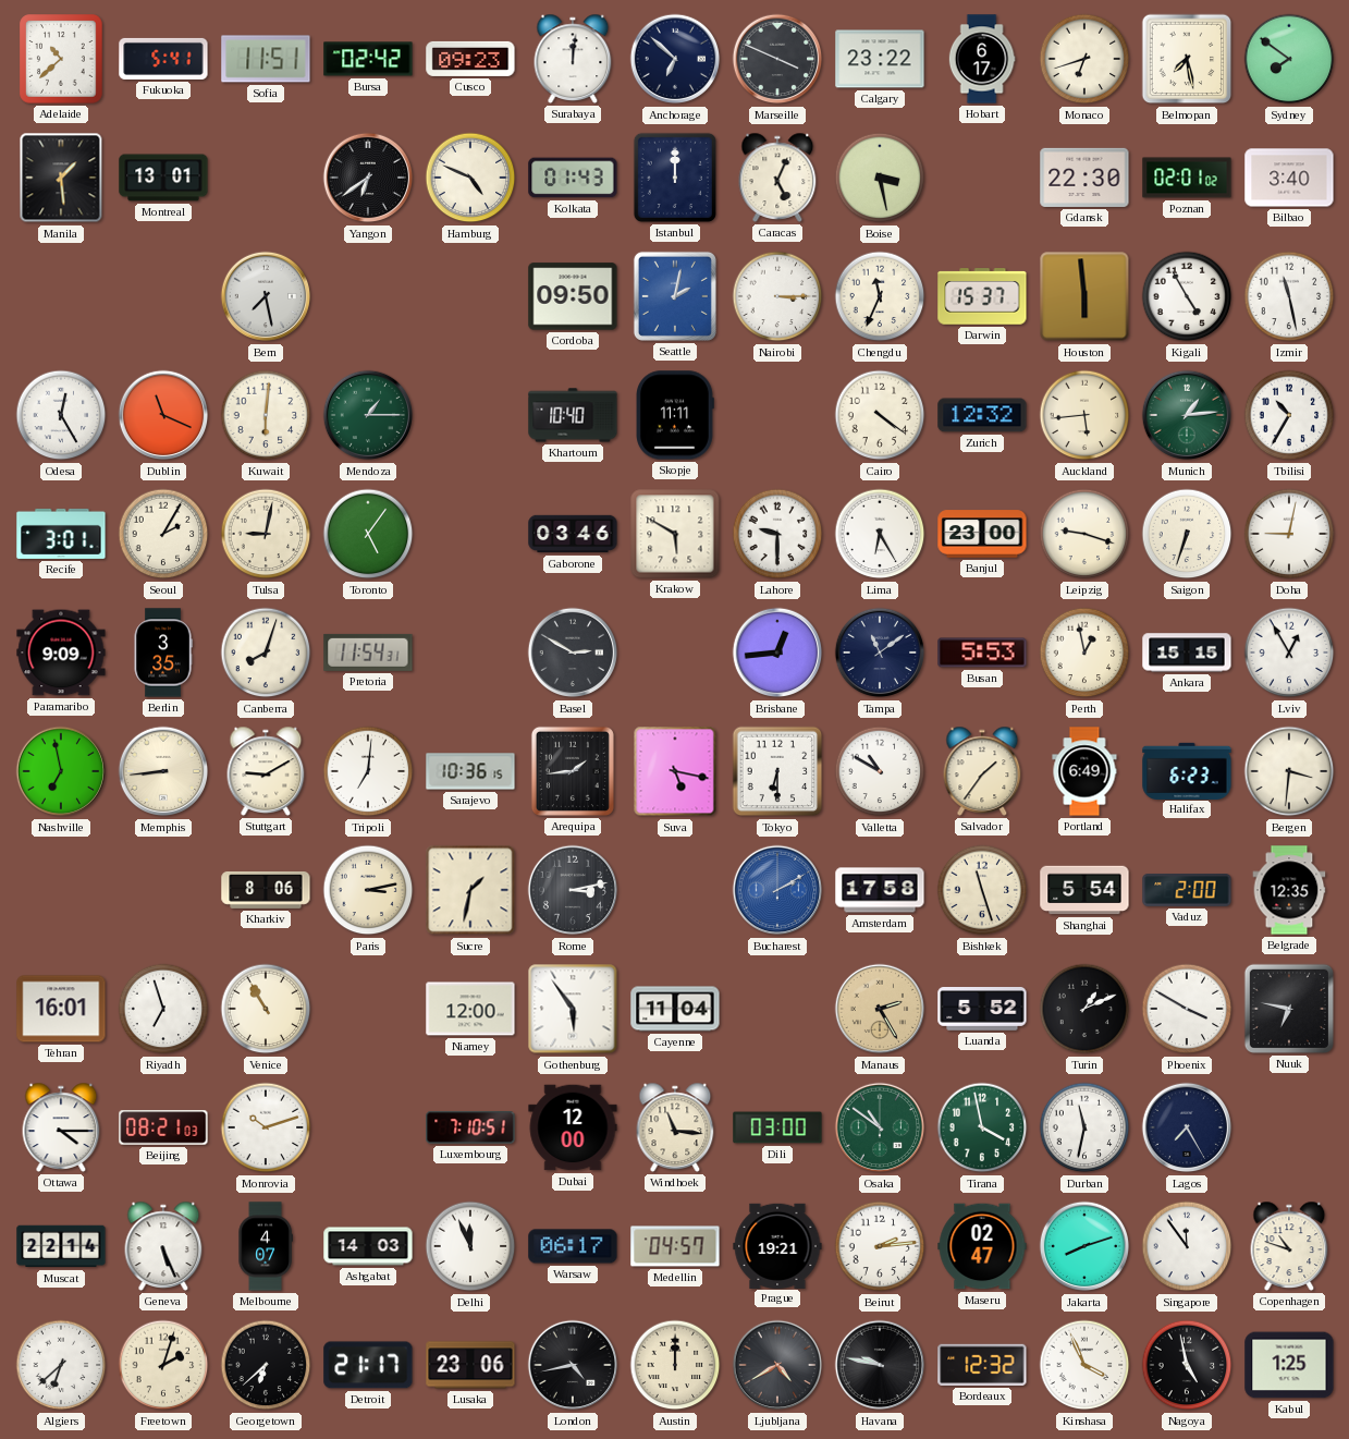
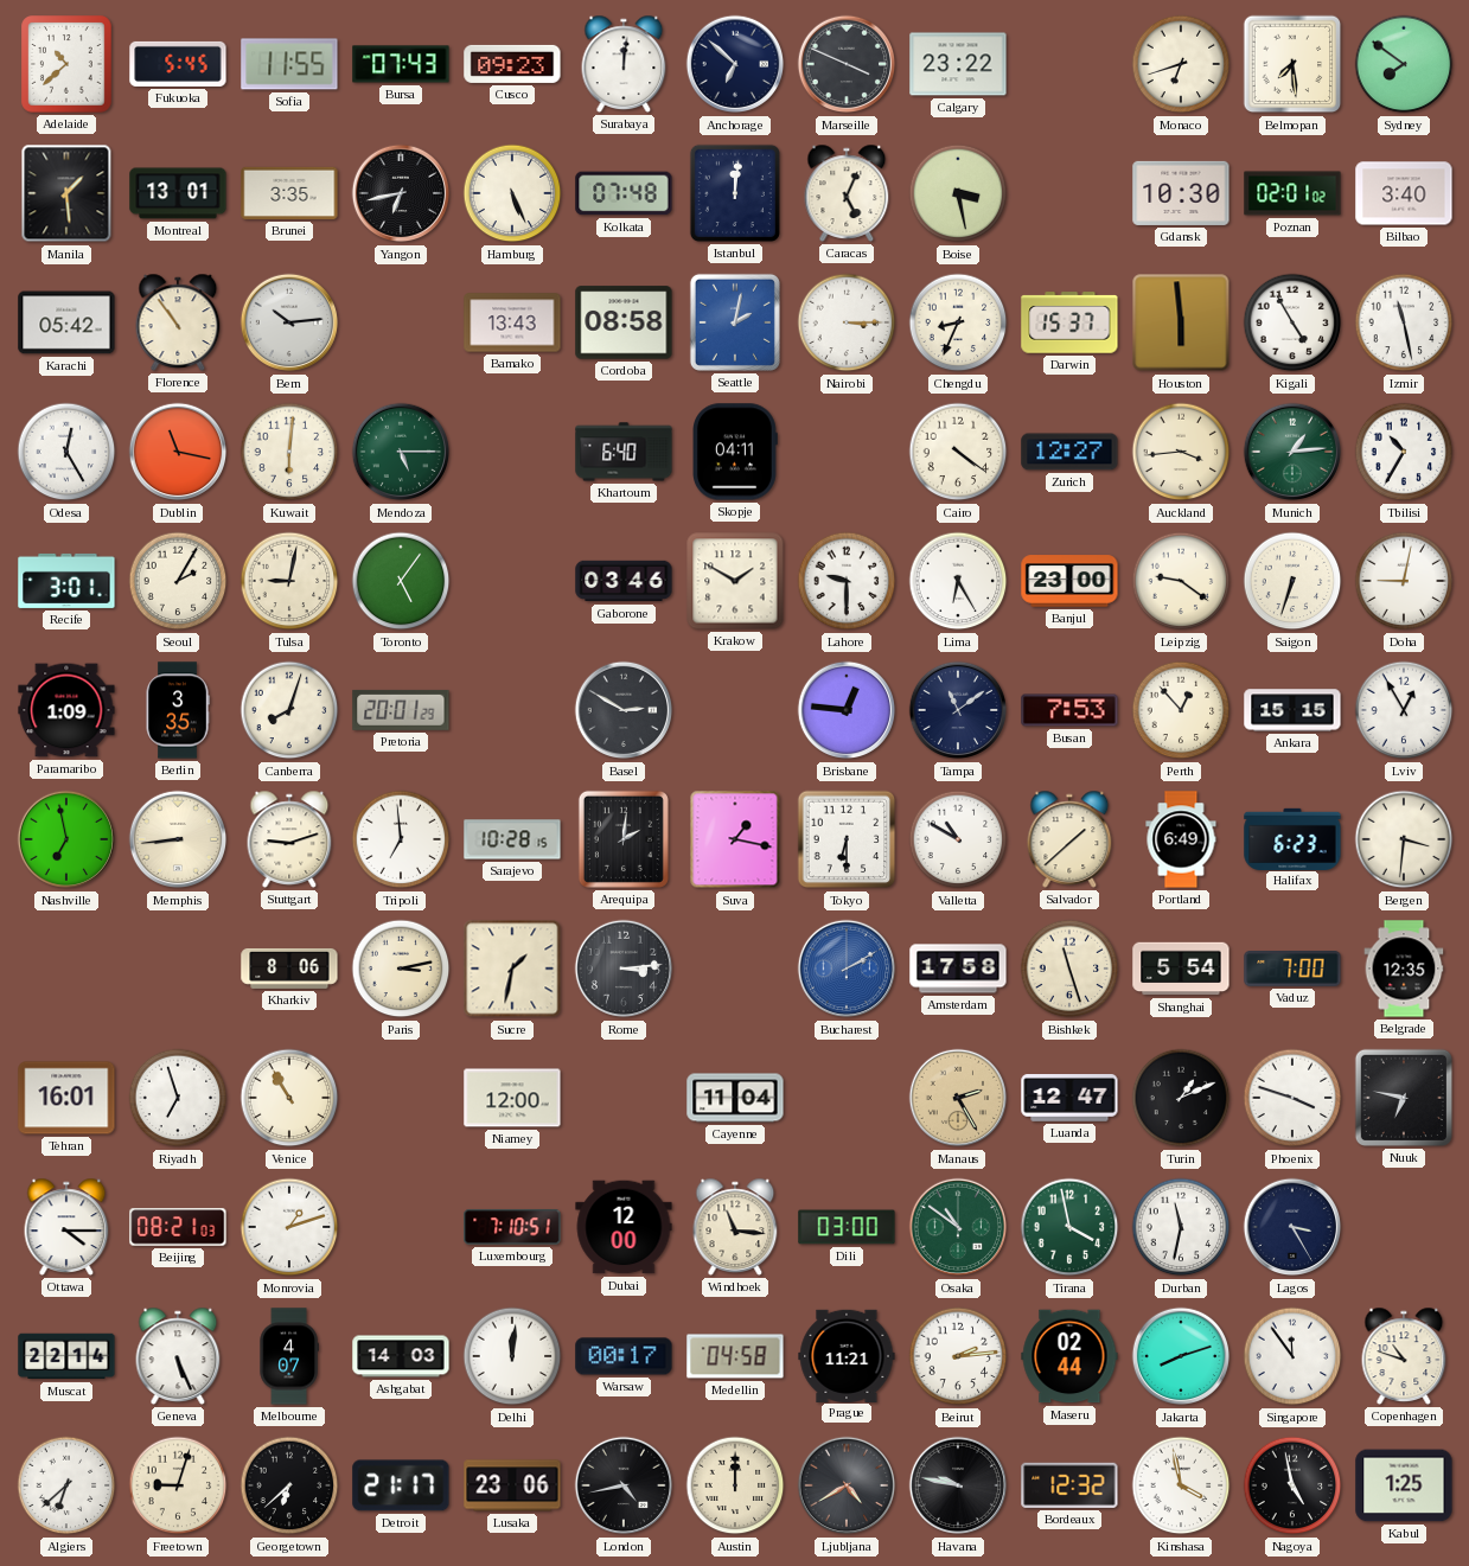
Fukuoka: 5:41 -> 5:45
Sofia: 11:51 -> 11:55
Bursa: 02:42 -> 07:43
Hobart: 6:17 -> none
Belmopan: 7:28 -> 7:29
Brunei: none -> 3:35
Yangon: 6:39 -> 6:43
Hamburg: 4:49 -> 5:26
Kolkata: 01:43 -> 07:48
Istanbul: 12:00 -> 12:01
Gdansk: 22:30 -> 10:30
Karachi: none -> 05:42
Florence: none -> 10:54
Bern: 7:28 -> 10:14
Bamako: none -> 13:43
Cordoba: 09:50 -> 08:58
Chengdu: 11:34 -> 8:34
Dublin: 11:19 -> 11:17
Mendoza: 1:15 -> 5:15
Khartoum: 10:40 -> 6:40
Skopje: 11:11 -> 04:11
Zurich: 12:32 -> 12:27
Auckland: 5:44 -> 3:44
Krakow: 5:50 -> 1:50
Leipzig: 9:18 -> 9:21
Paramaribo: 9:09 -> 1:09
Pretoria: 11:54 -> 20:01
Brisbane: 12:44 -> 12:46
Busan: 5:53 -> 7:53
Perth: 12:58 -> 12:53
Stuttgart: 9:10 -> 9:12
Tripoli: 7:01 -> 6:59
Sarajevo: 10:36 -> 10:28
Arequipa: 1:44 -> 2:01
Suva: 5:17 -> 1:17
Salvador: 1:36 -> 1:38
Rome: 3:13 -> 3:14
Vaduz: 2:00 -> 7:00
Gothenburg: 5:54 -> none
Luanda: 5:52 -> 12:47
Phoenix: 3:50 -> 3:48
Monrovia: 10:12 -> 1:12
Lagos: 7:25 -> 3:25
Delhi: 11:56 -> 12:01
Warsaw: 06:17 -> 00:17
Medellin: 04:57 -> 04:58
Prague: 19:21 -> 11:21
Maseru: 02:47 -> 02:44
Freetown: 2:03 -> 9:03
Kinshasa: 3:56 -> 3:58
